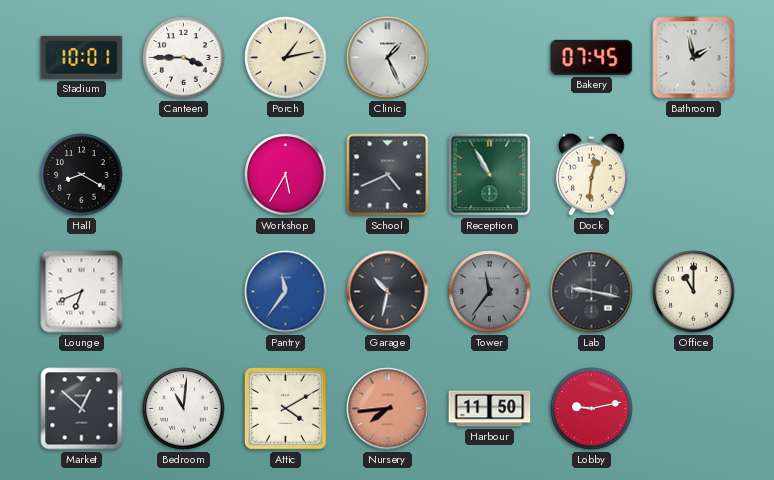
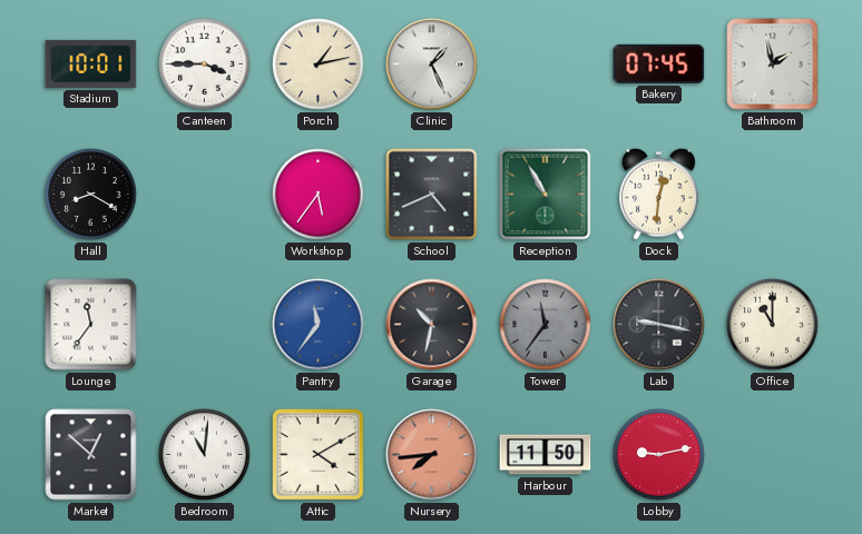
Workshop: 5:35 -> 5:36
Lounge: 6:41 -> 11:36
